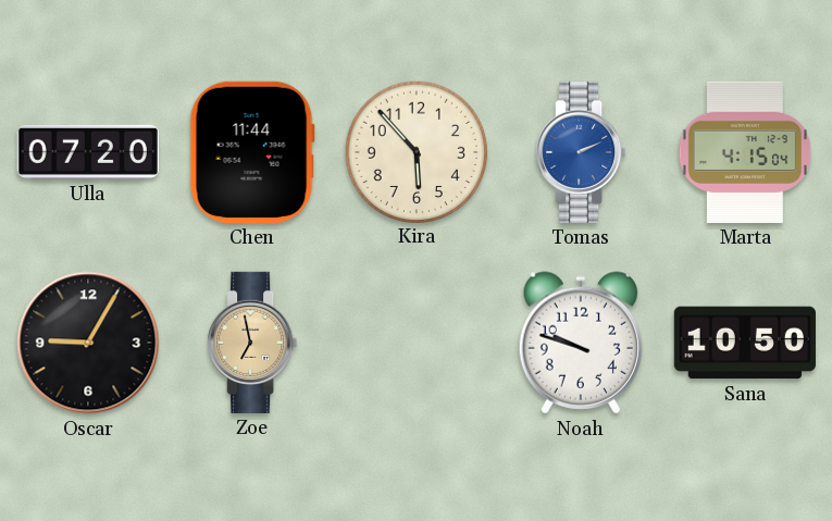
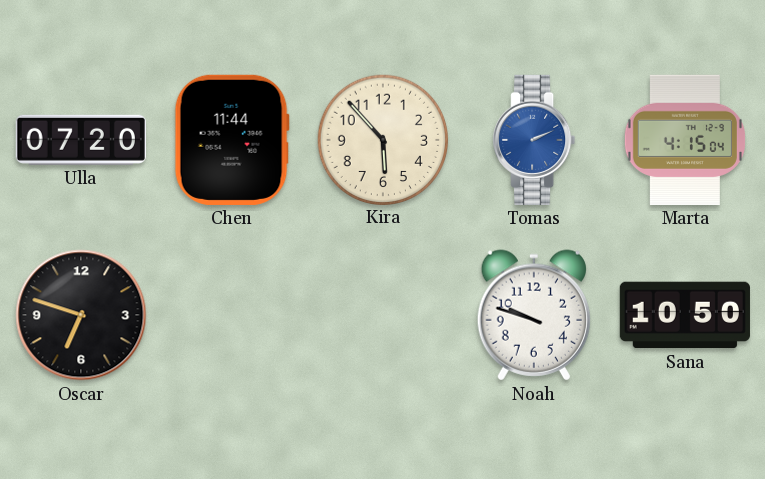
Oscar: 9:05 -> 6:48
Zoe: 6:58 -> none
